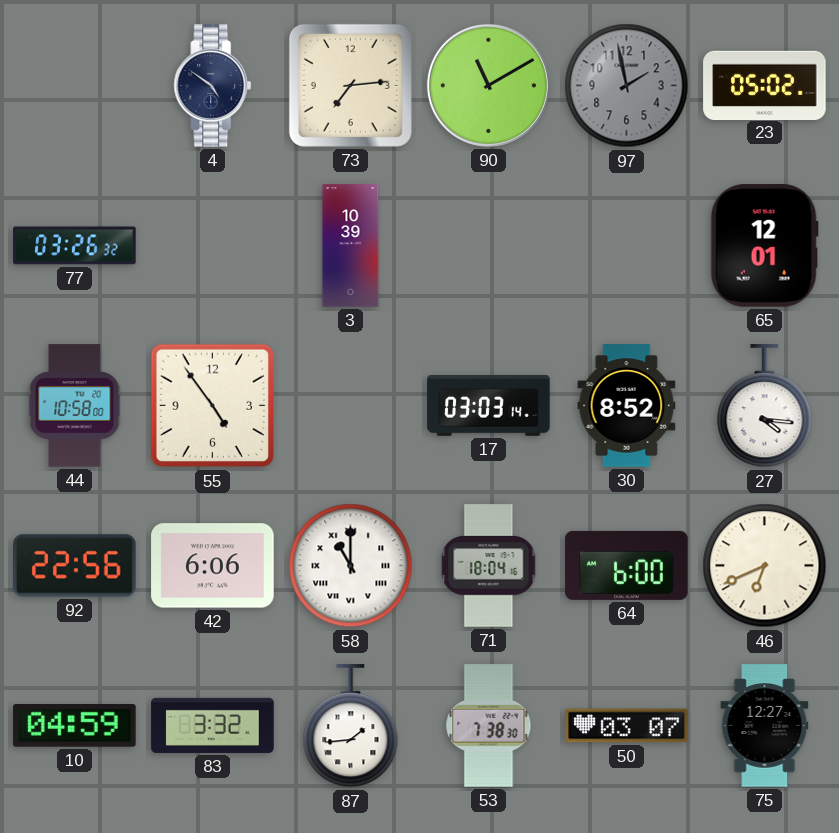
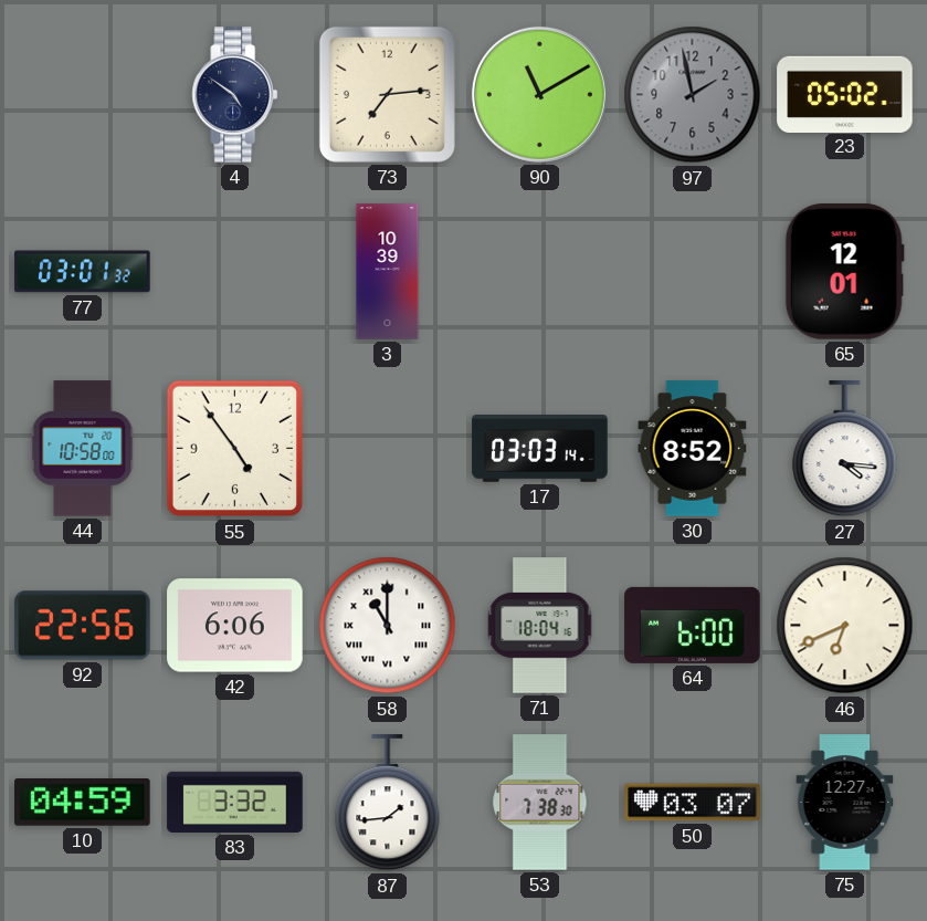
77: 03:26 -> 03:01
